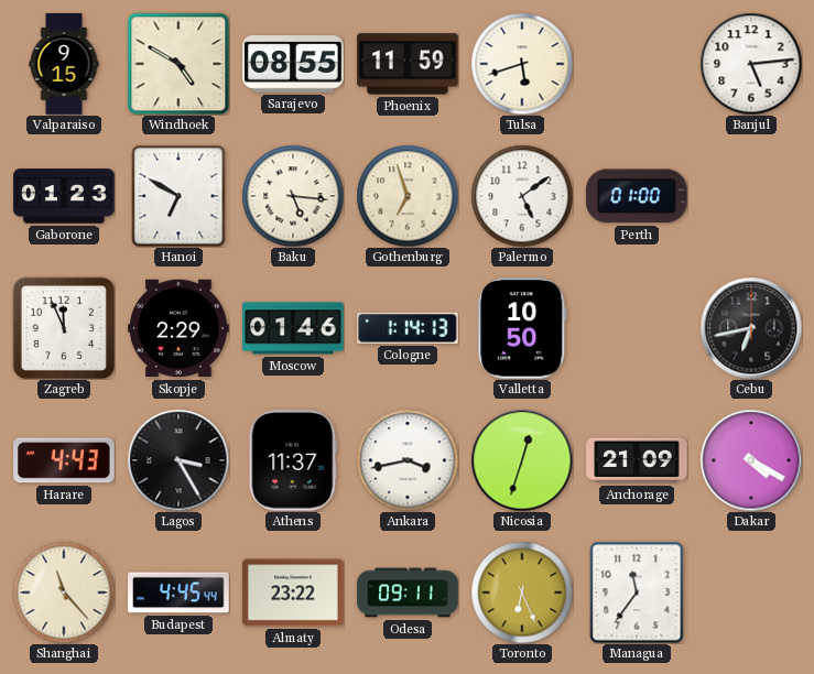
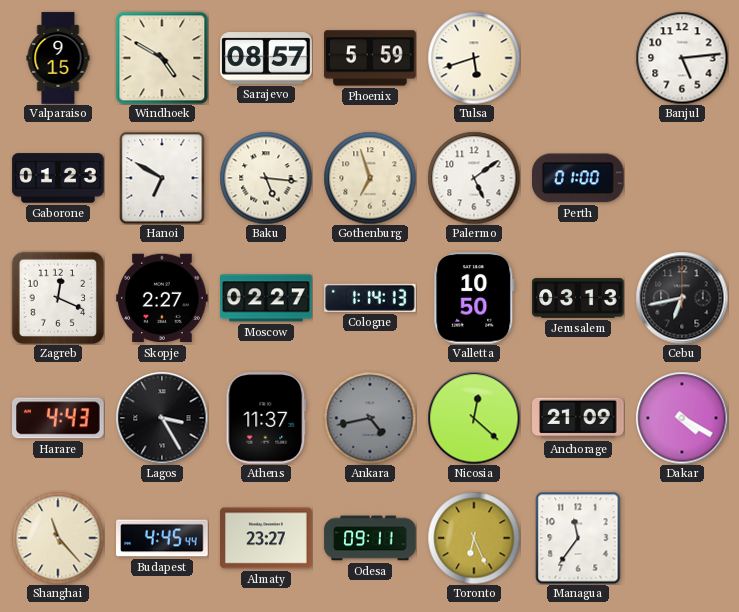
Sarajevo: 08:55 -> 08:57
Phoenix: 11:59 -> 5:59
Zagreb: 11:56 -> 12:19
Skopje: 2:29 -> 2:27
Moscow: 01:46 -> 02:27
Jerusalem: none -> 03:13
Ankara: 3:43 -> 4:43
Ankara dial: white -> grey
Nicosia: 12:33 -> 12:22
Almaty: 23:22 -> 23:27
